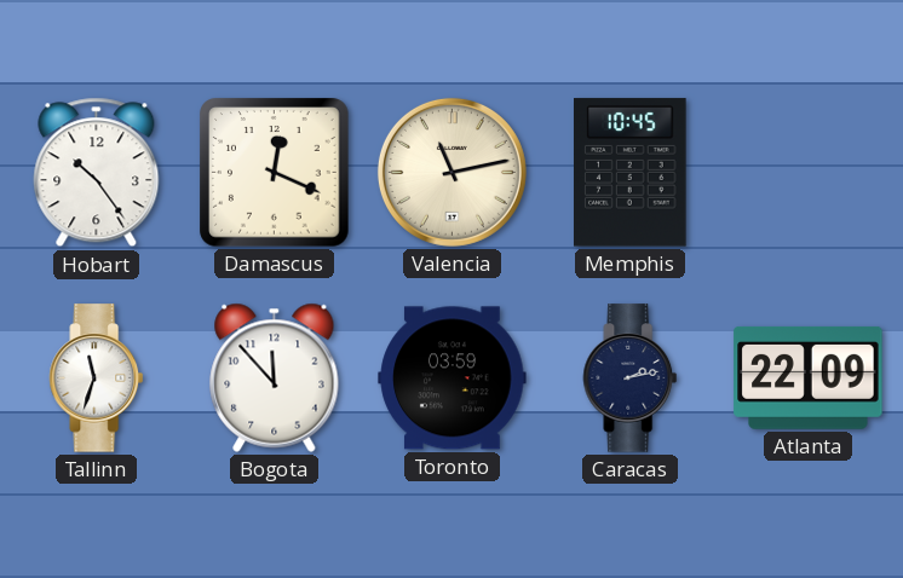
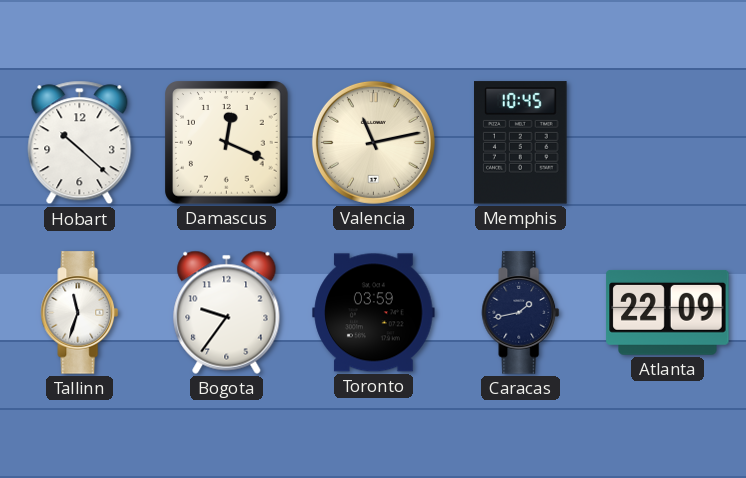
Hobart: 10:24 -> 10:22
Bogota: 11:53 -> 9:36
Caracas: 2:13 -> 1:43
